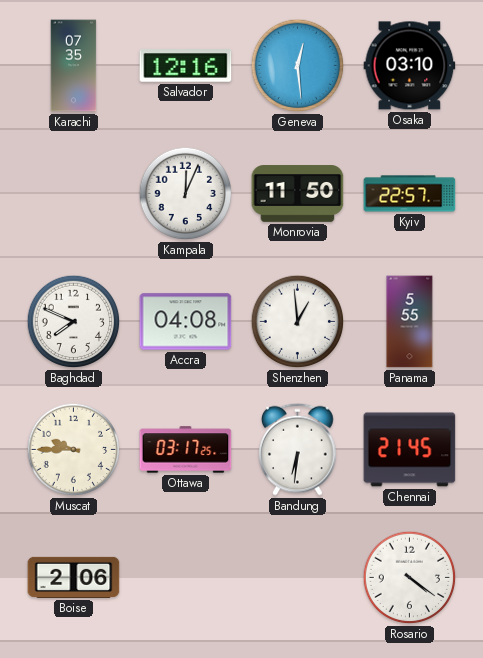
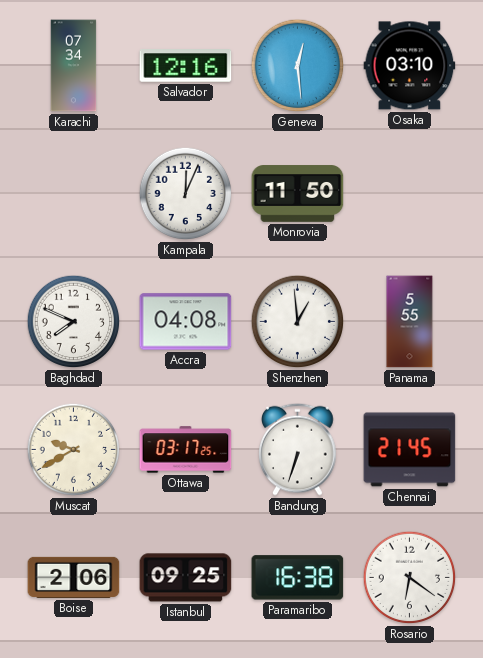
Karachi: 07:35 -> 07:34
Kyiv: 22:57 -> none
Muscat: 9:45 -> 9:40
Bandung: 6:31 -> 6:33
Istanbul: none -> 09:25
Paramaribo: none -> 16:38
Rosario: 4:21 -> 6:21
